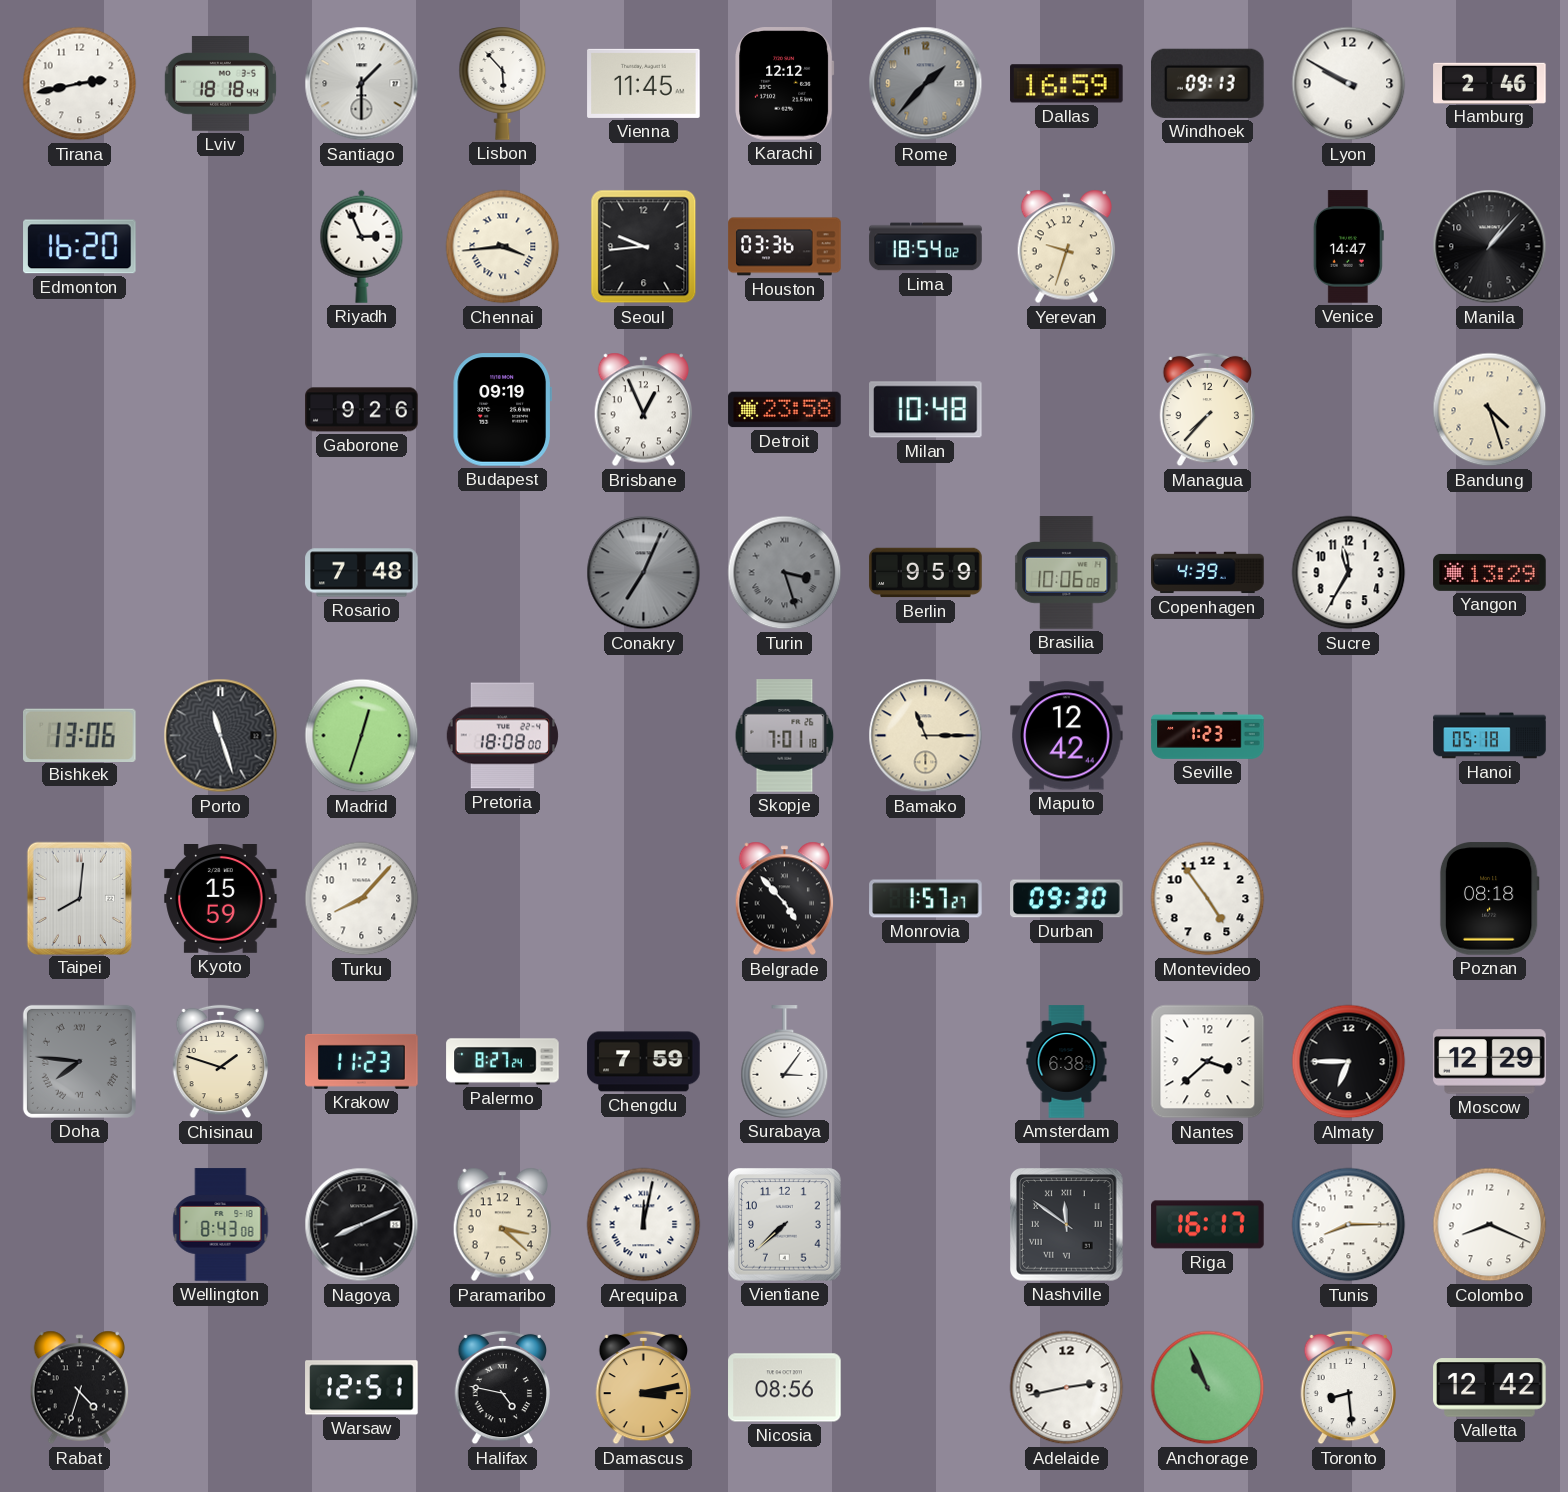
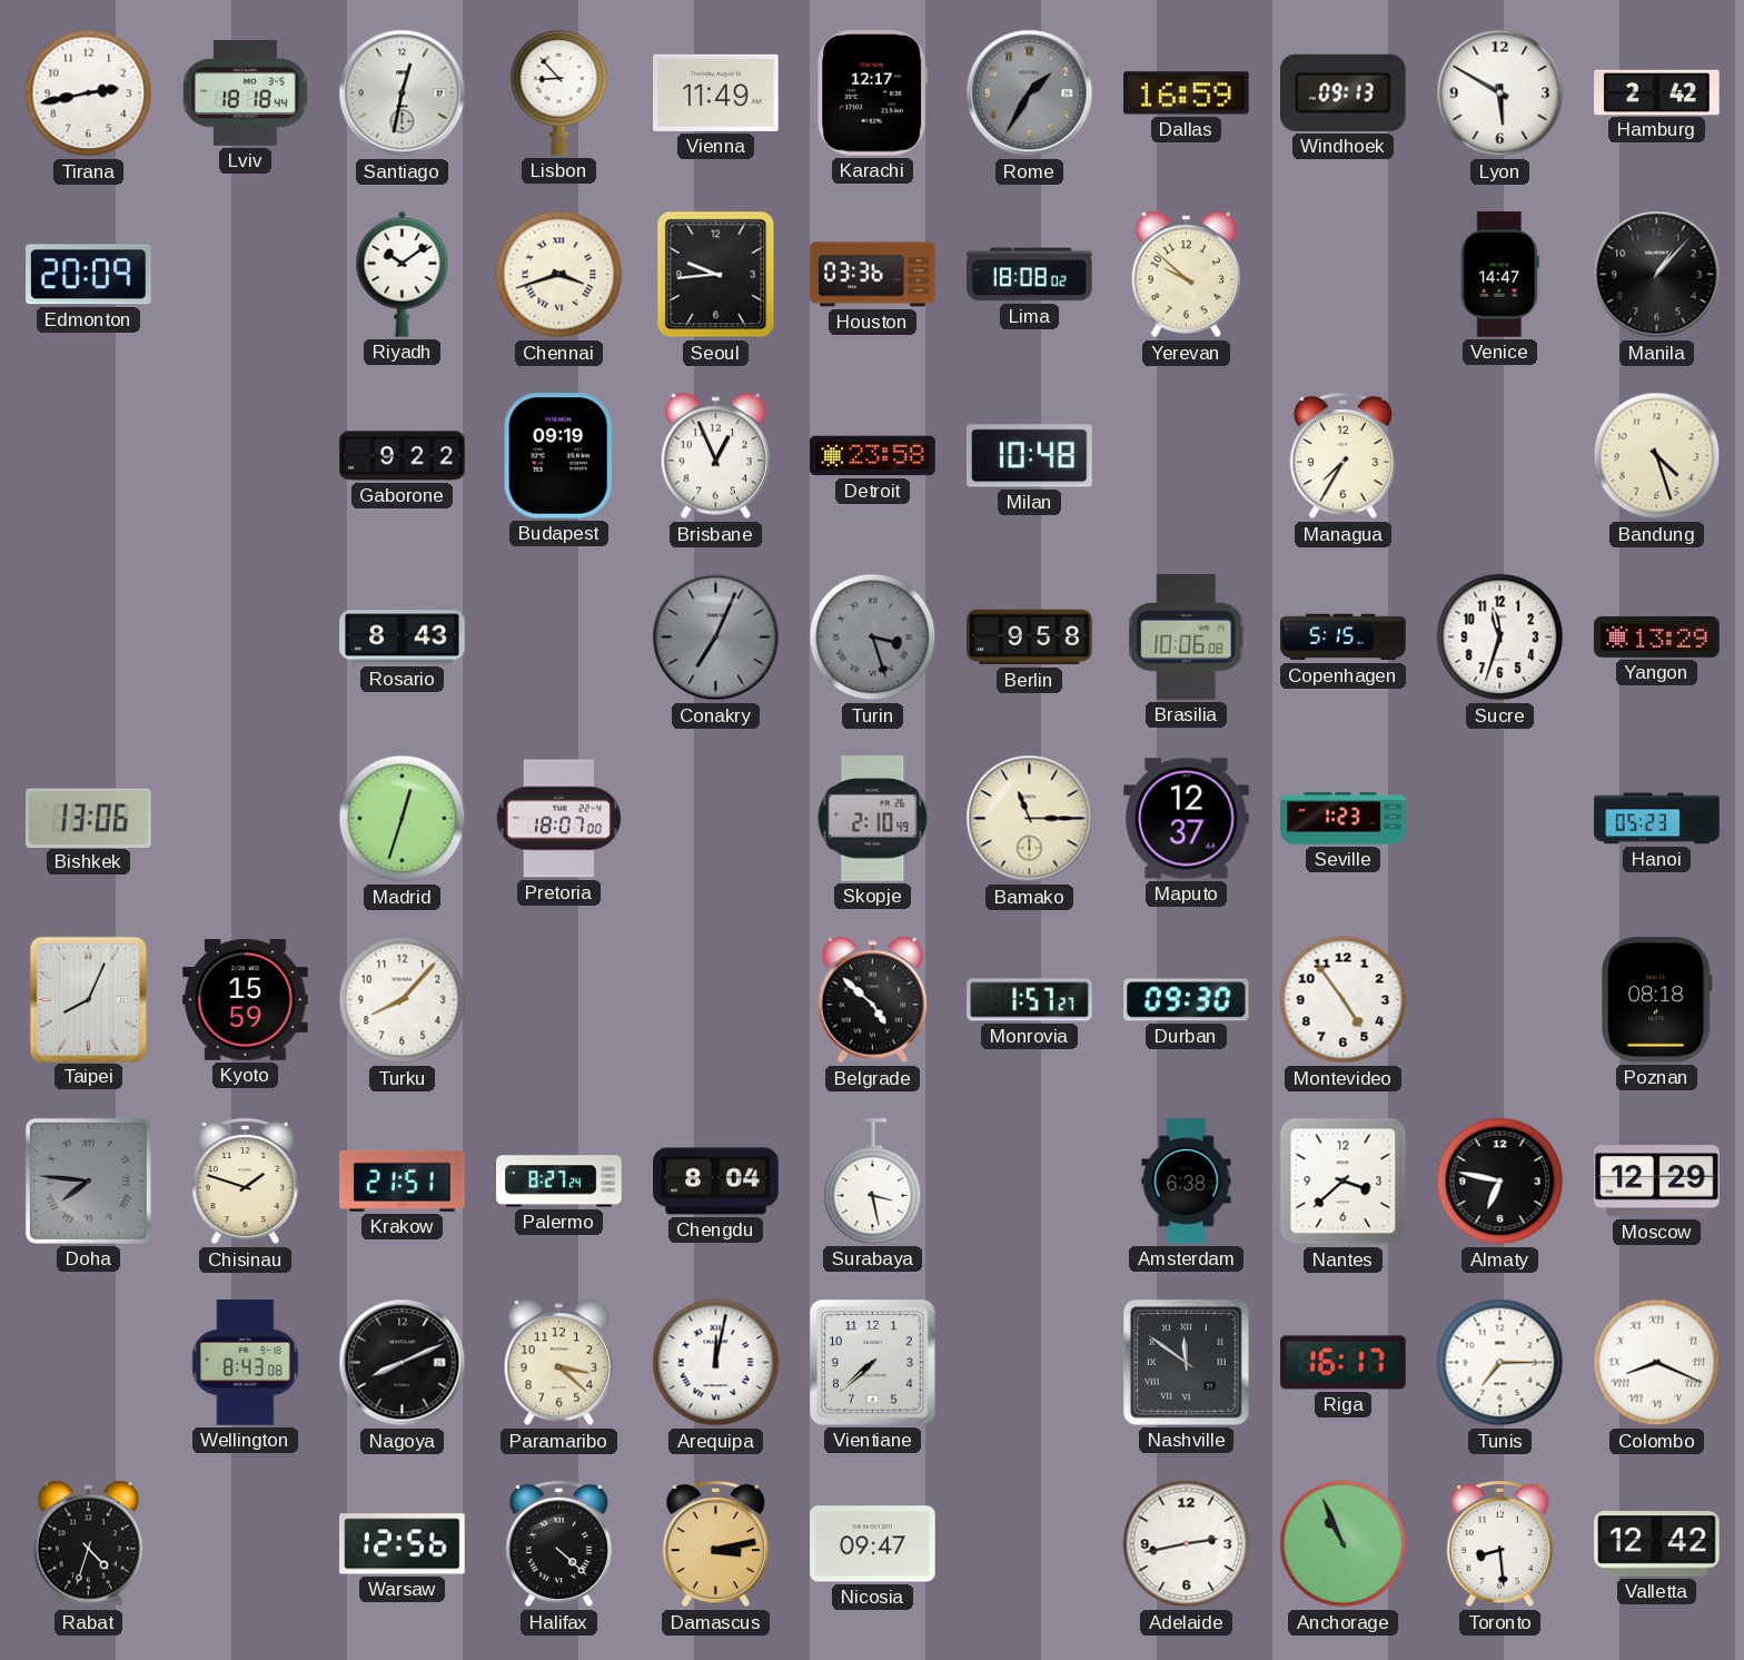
Santiago: 1:30 -> 12:32
Lisbon: 5:53 -> 8:53
Vienna: 11:45 -> 11:49
Karachi: 12:12 -> 12:17
Rome: 1:37 -> 1:35
Lyon: 9:50 -> 5:50
Hamburg: 2:46 -> 2:42
Edmonton: 16:20 -> 20:09
Riyadh: 2:56 -> 10:09
Chennai: 3:44 -> 3:42
Lima: 18:54 -> 18:08
Yerevan: 9:33 -> 9:52
Gaborone: 9:26 -> 9:22
Managua: 7:37 -> 7:35
Rosario: 7:48 -> 8:43
Berlin: 9:59 -> 9:58
Copenhagen: 4:39 -> 5:15
Sucre: 11:35 -> 11:33
Porto: 11:27 -> none
Pretoria: 18:08 -> 18:07
Skopje: 7:01 -> 2:10
Maputo: 12:42 -> 12:37
Hanoi: 05:18 -> 05:23
Taipei: 8:01 -> 8:04
Belgrade: 4:53 -> 4:52
Krakow: 11:23 -> 21:51
Chengdu: 7:59 -> 8:04
Surabaya: 3:06 -> 3:28
Almaty: 6:45 -> 6:47
Tunis: 8:15 -> 7:15
Colombo numerals: Arabic -> Roman
Warsaw: 12:51 -> 12:56
Halifax: 4:47 -> 4:22
Nicosia: 08:56 -> 09:47
